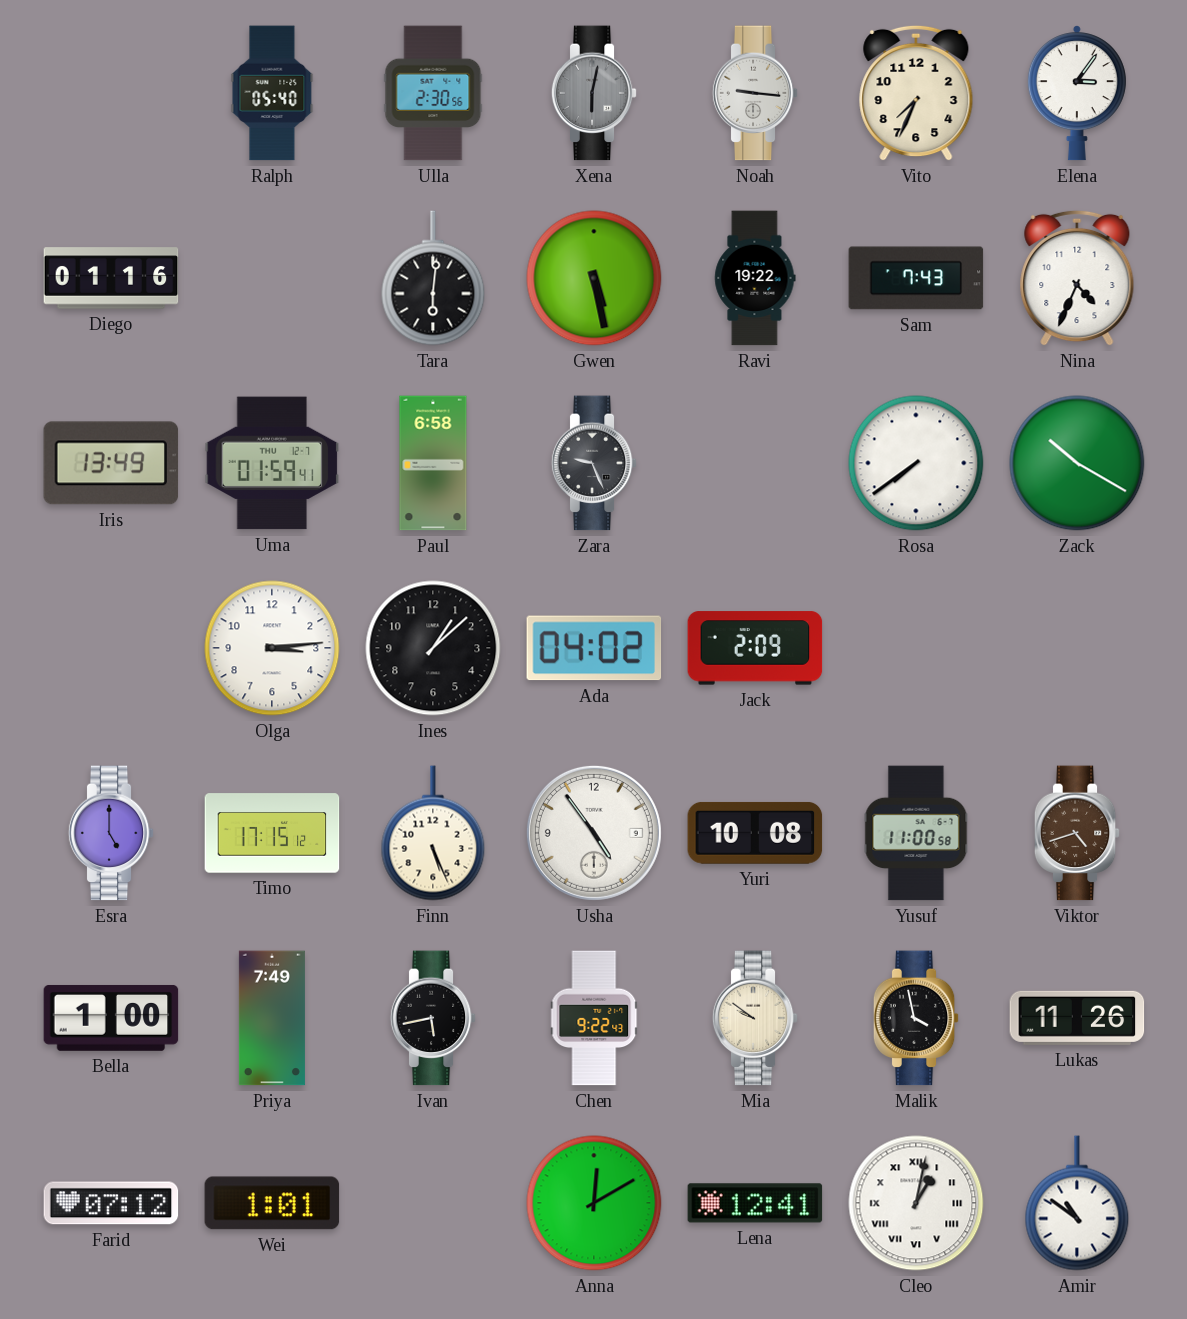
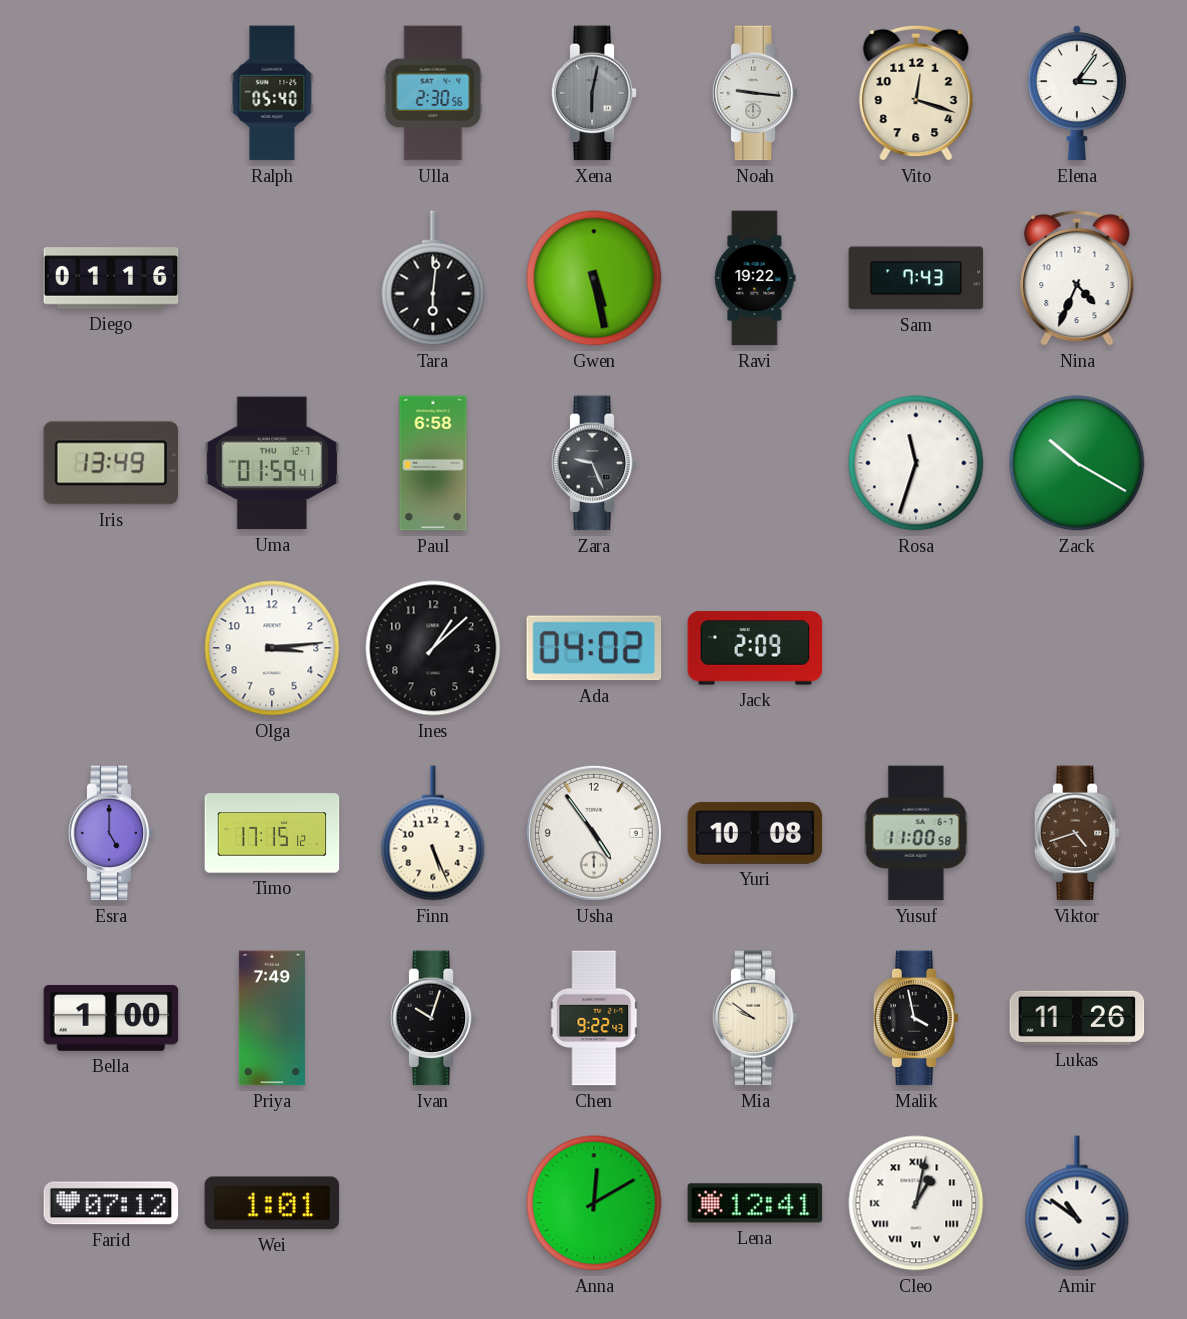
Vito: 7:34 -> 12:18
Rosa: 7:39 -> 11:33
Ivan: 5:43 -> 10:03
